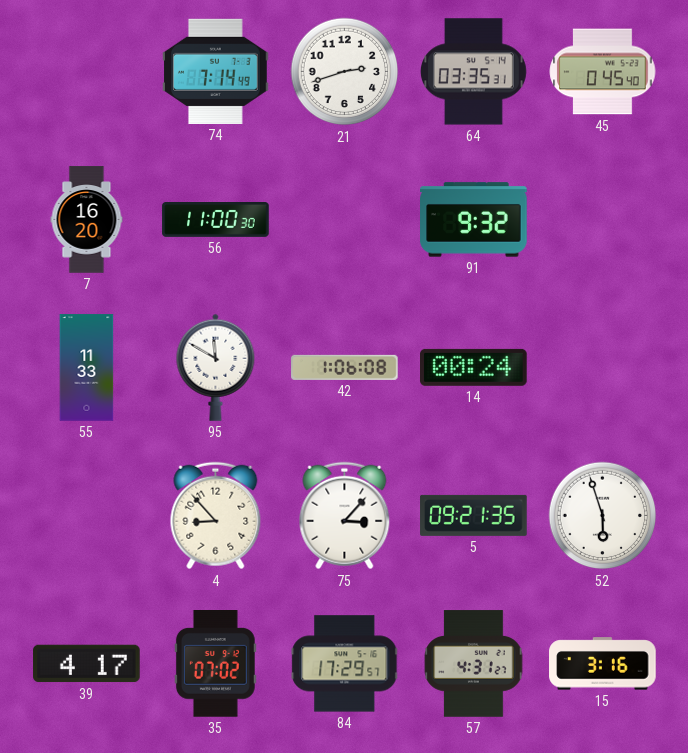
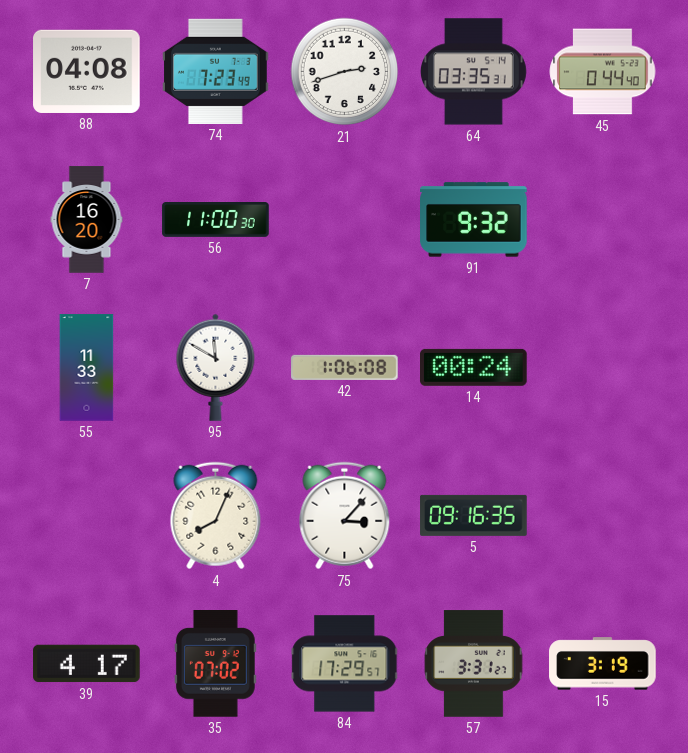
88: none -> 04:08
74: 7:14 -> 7:23
45: 0:45 -> 0:44
4: 8:53 -> 8:04
5: 09:21 -> 09:16
52: 5:57 -> none
57: 4:31 -> 3:31
15: 3:16 -> 3:19
